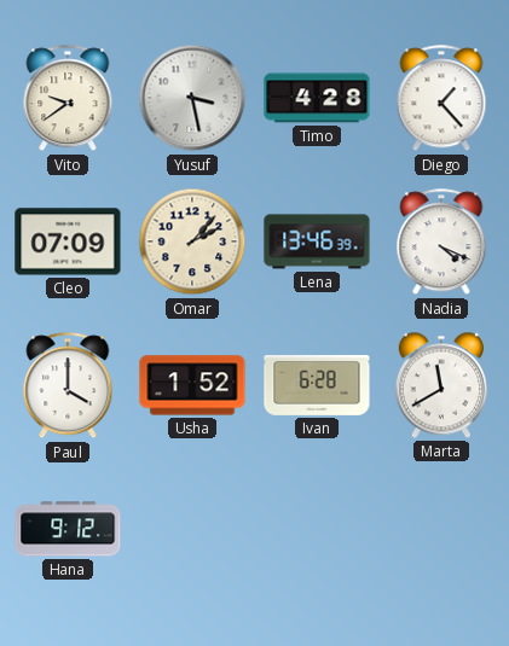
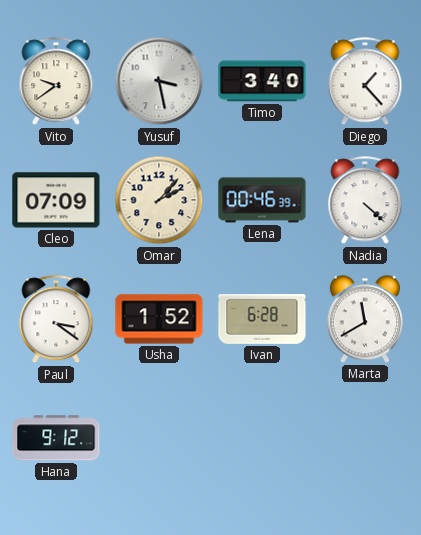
Timo: 4:28 -> 3:40
Lena: 13:46 -> 00:46
Nadia: 4:19 -> 4:22
Paul: 4:00 -> 3:21
